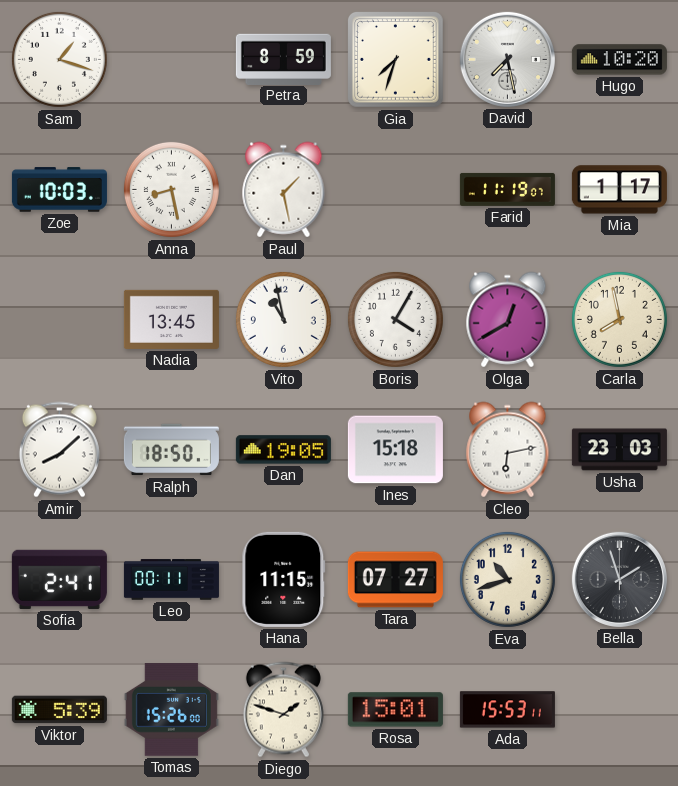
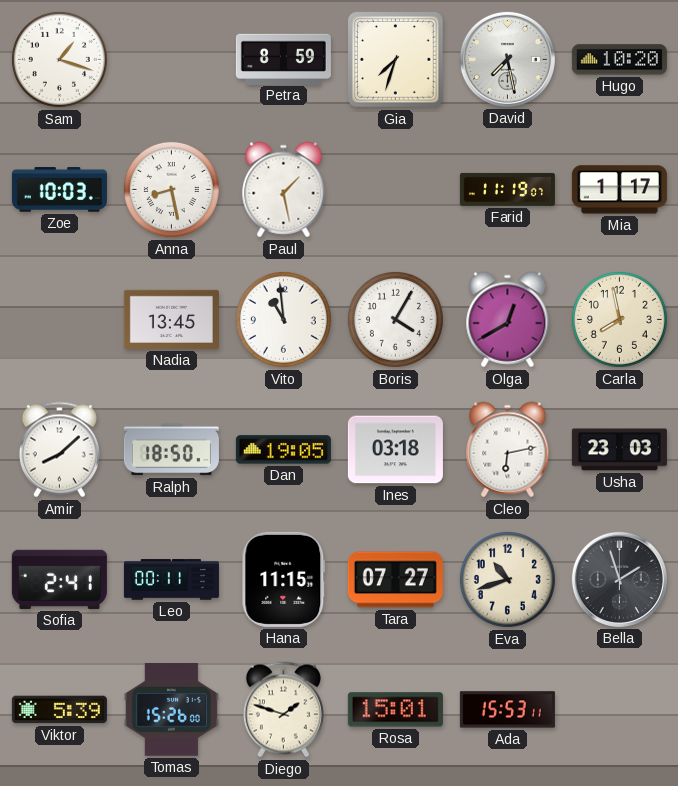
Vito: 10:58 -> 10:59
Ines: 15:18 -> 03:18
